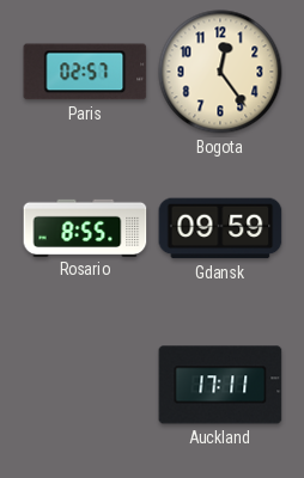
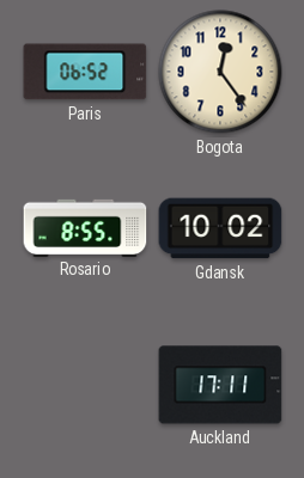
Paris: 02:57 -> 06:52
Gdansk: 09:59 -> 10:02
